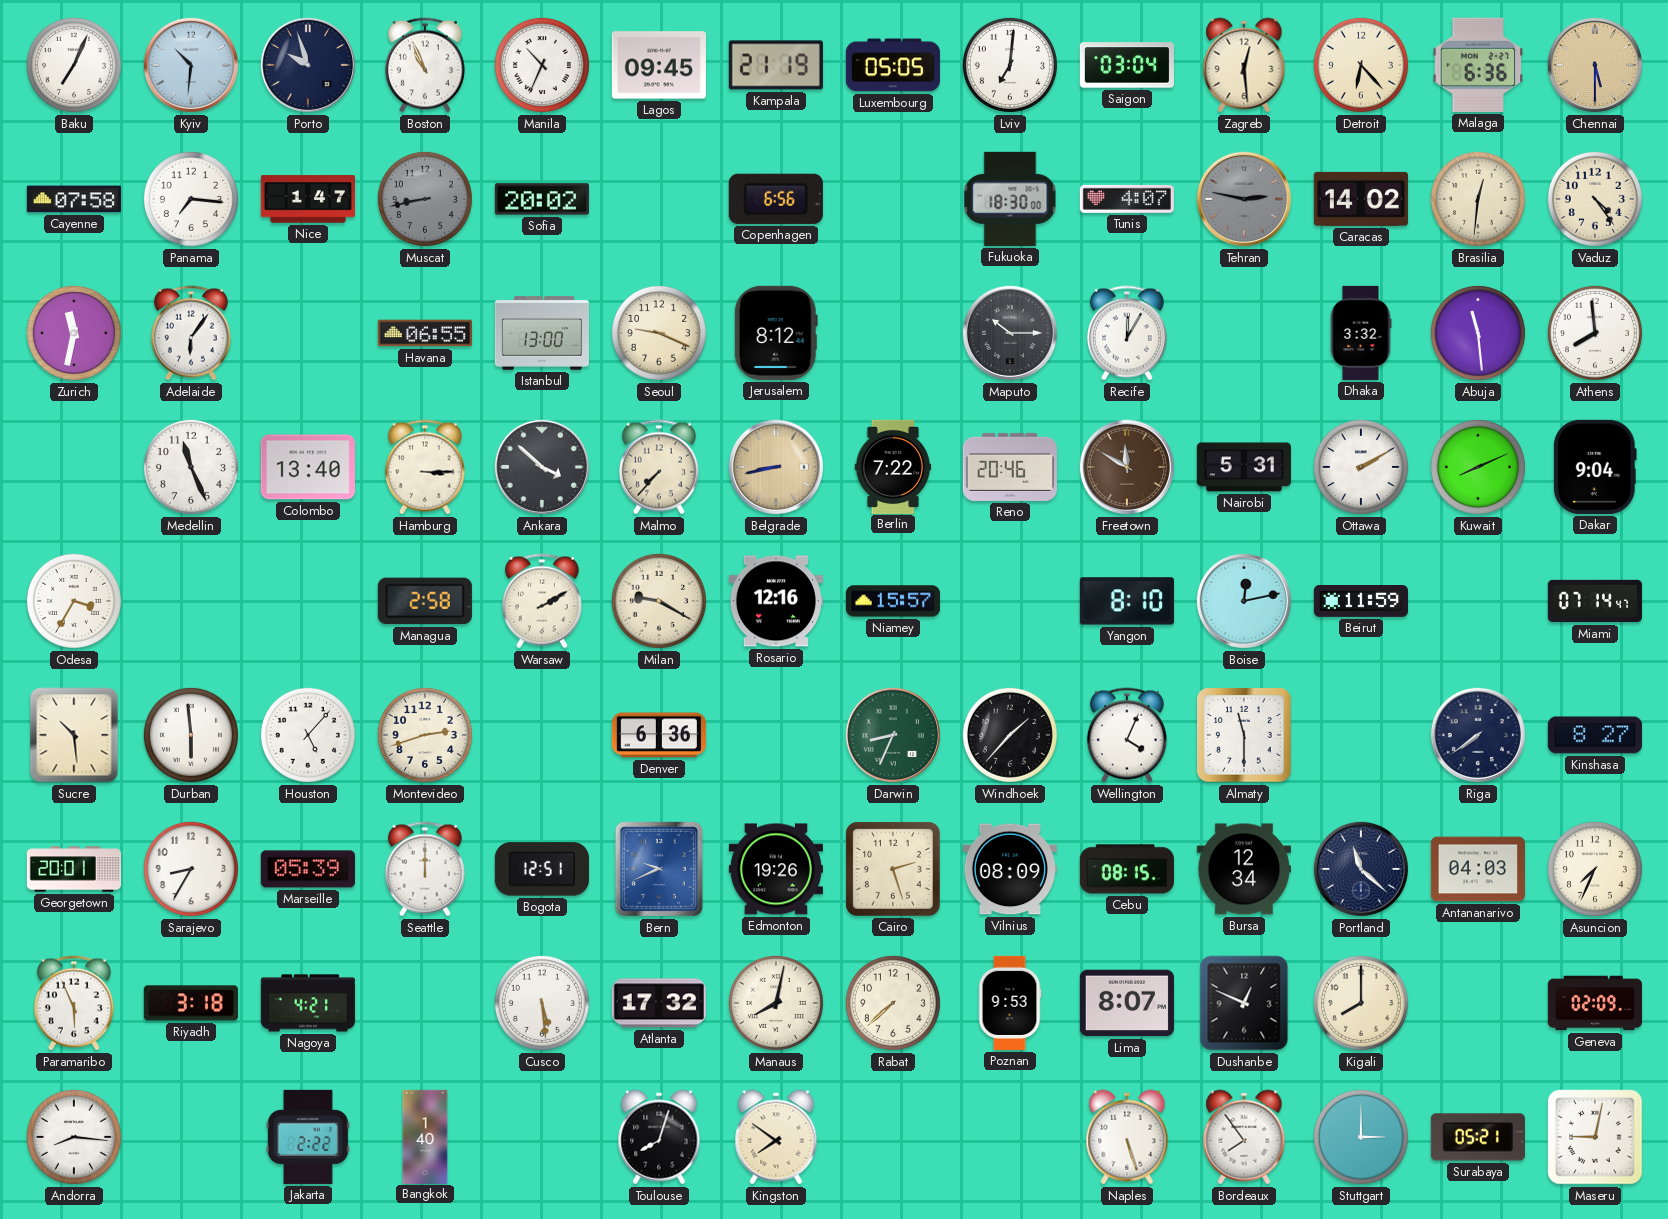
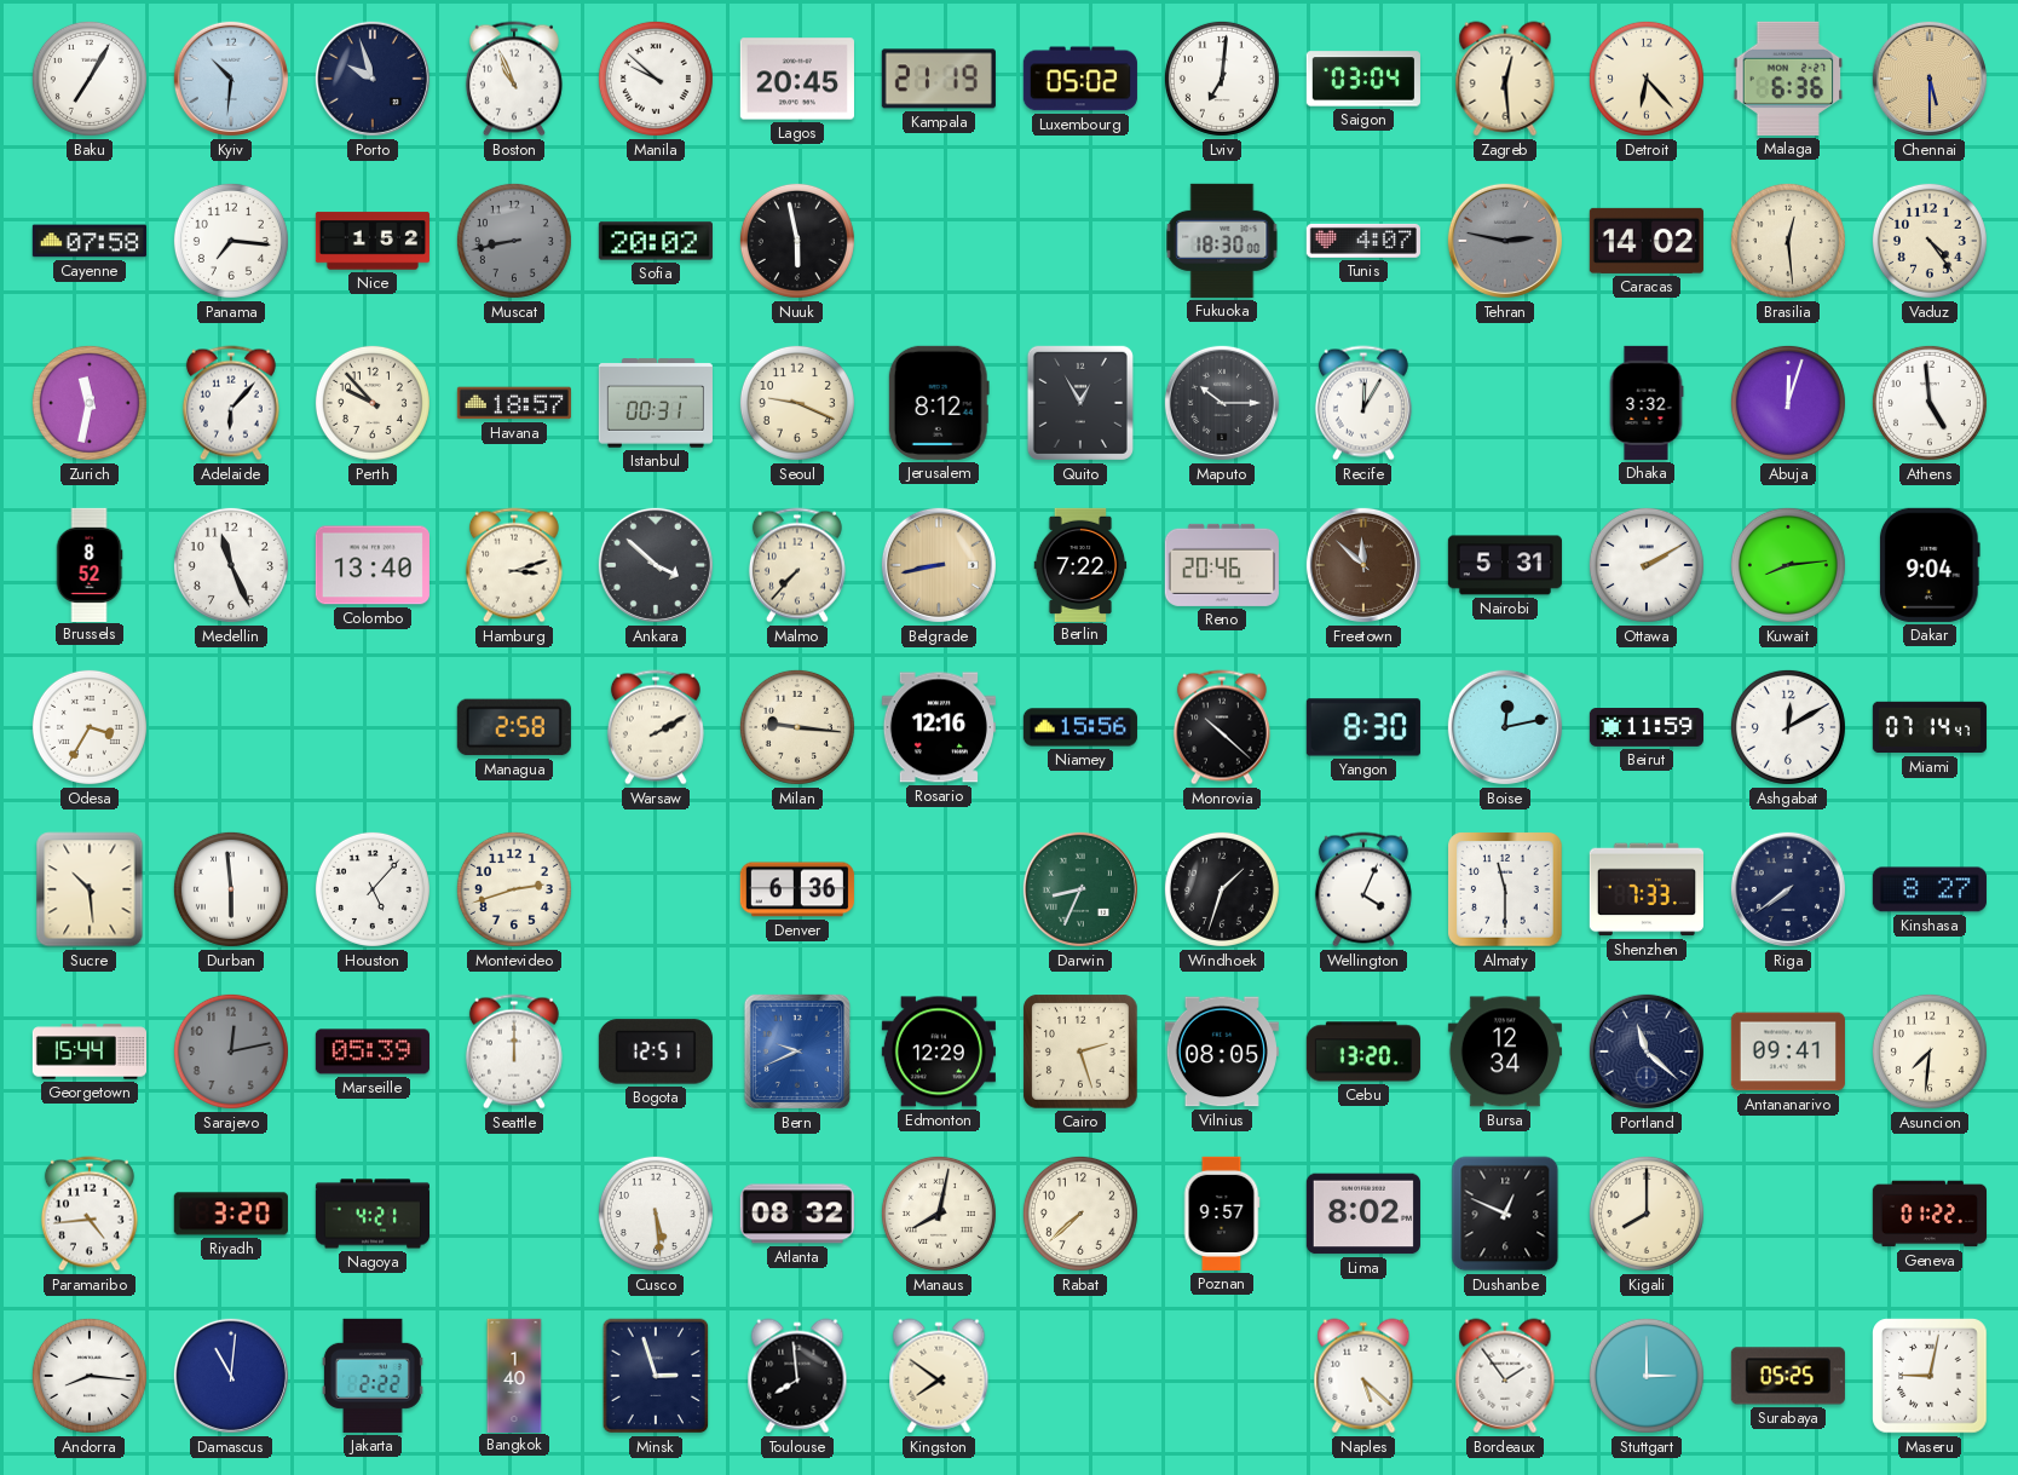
Baku: 7:04 -> 7:05
Manila: 10:34 -> 9:52
Lagos: 09:45 -> 20:45
Luxembourg: 05:05 -> 05:02
Nice: 1:47 -> 1:52
Nuuk: none -> 5:58
Copenhagen: 6:56 -> none
Brasilia: 12:31 -> 12:29
Adelaide: 6:06 -> 6:07
Perth: none -> 9:53
Havana: 06:55 -> 18:57
Istanbul: 13:00 -> 00:31
Quito: none -> 12:55
Abuja: 11:29 -> 12:03
Athens: 7:59 -> 4:59
Brussels: none -> 8:52
Hamburg: 3:15 -> 3:12
Freetown: 11:50 -> 11:52
Kuwait: 8:11 -> 8:14
Milan: 9:20 -> 9:16
Niamey: 15:57 -> 15:56
Monrovia: none -> 10:22
Yangon: 8:10 -> 8:30
Ashgabat: none -> 12:10
Windhoek: 1:37 -> 1:33
Shenzhen: none -> 7:33
Georgetown: 20:01 -> 15:44
Sarajevo: 8:35 -> 12:13
Sarajevo dial: white -> grey
Edmonton: 19:26 -> 12:29
Vilnius: 08:09 -> 08:05
Cebu: 08:15 -> 13:20
Antananarivo: 04:03 -> 09:41
Asuncion: 7:34 -> 7:31
Paramaribo: 5:56 -> 4:44
Riyadh: 3:18 -> 3:20
Atlanta: 17:32 -> 08:32
Poznan: 9:53 -> 9:57
Lima: 8:07 -> 8:02
Geneva: 02:09 -> 01:22
Damascus: none -> 11:01
Minsk: none -> 2:57
Toulouse: 8:03 -> 7:59
Naples: 5:27 -> 5:22
Bordeaux: 7:54 -> 1:54
Surabaya: 05:21 -> 05:25
